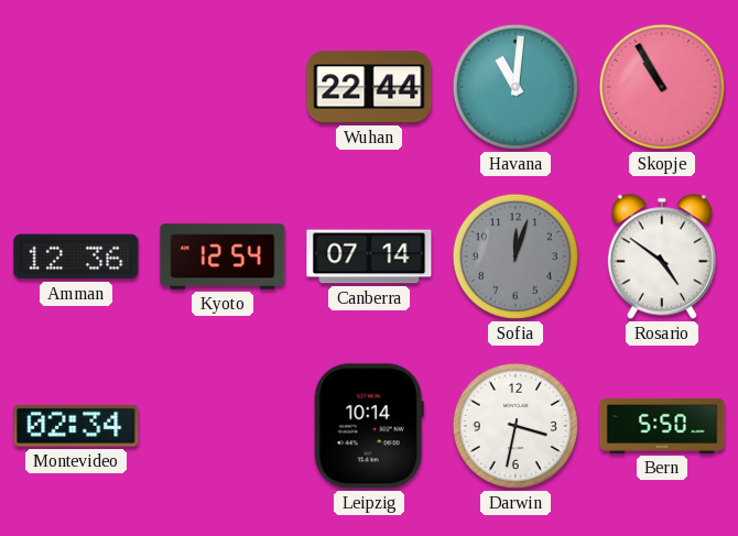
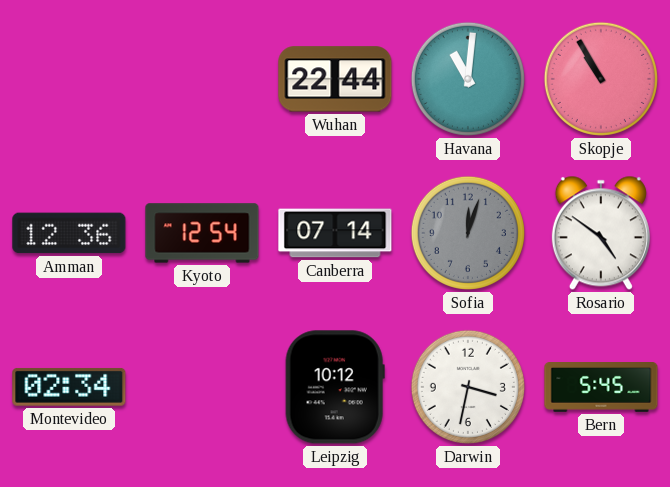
Leipzig: 10:14 -> 10:12
Bern: 5:50 -> 5:45
